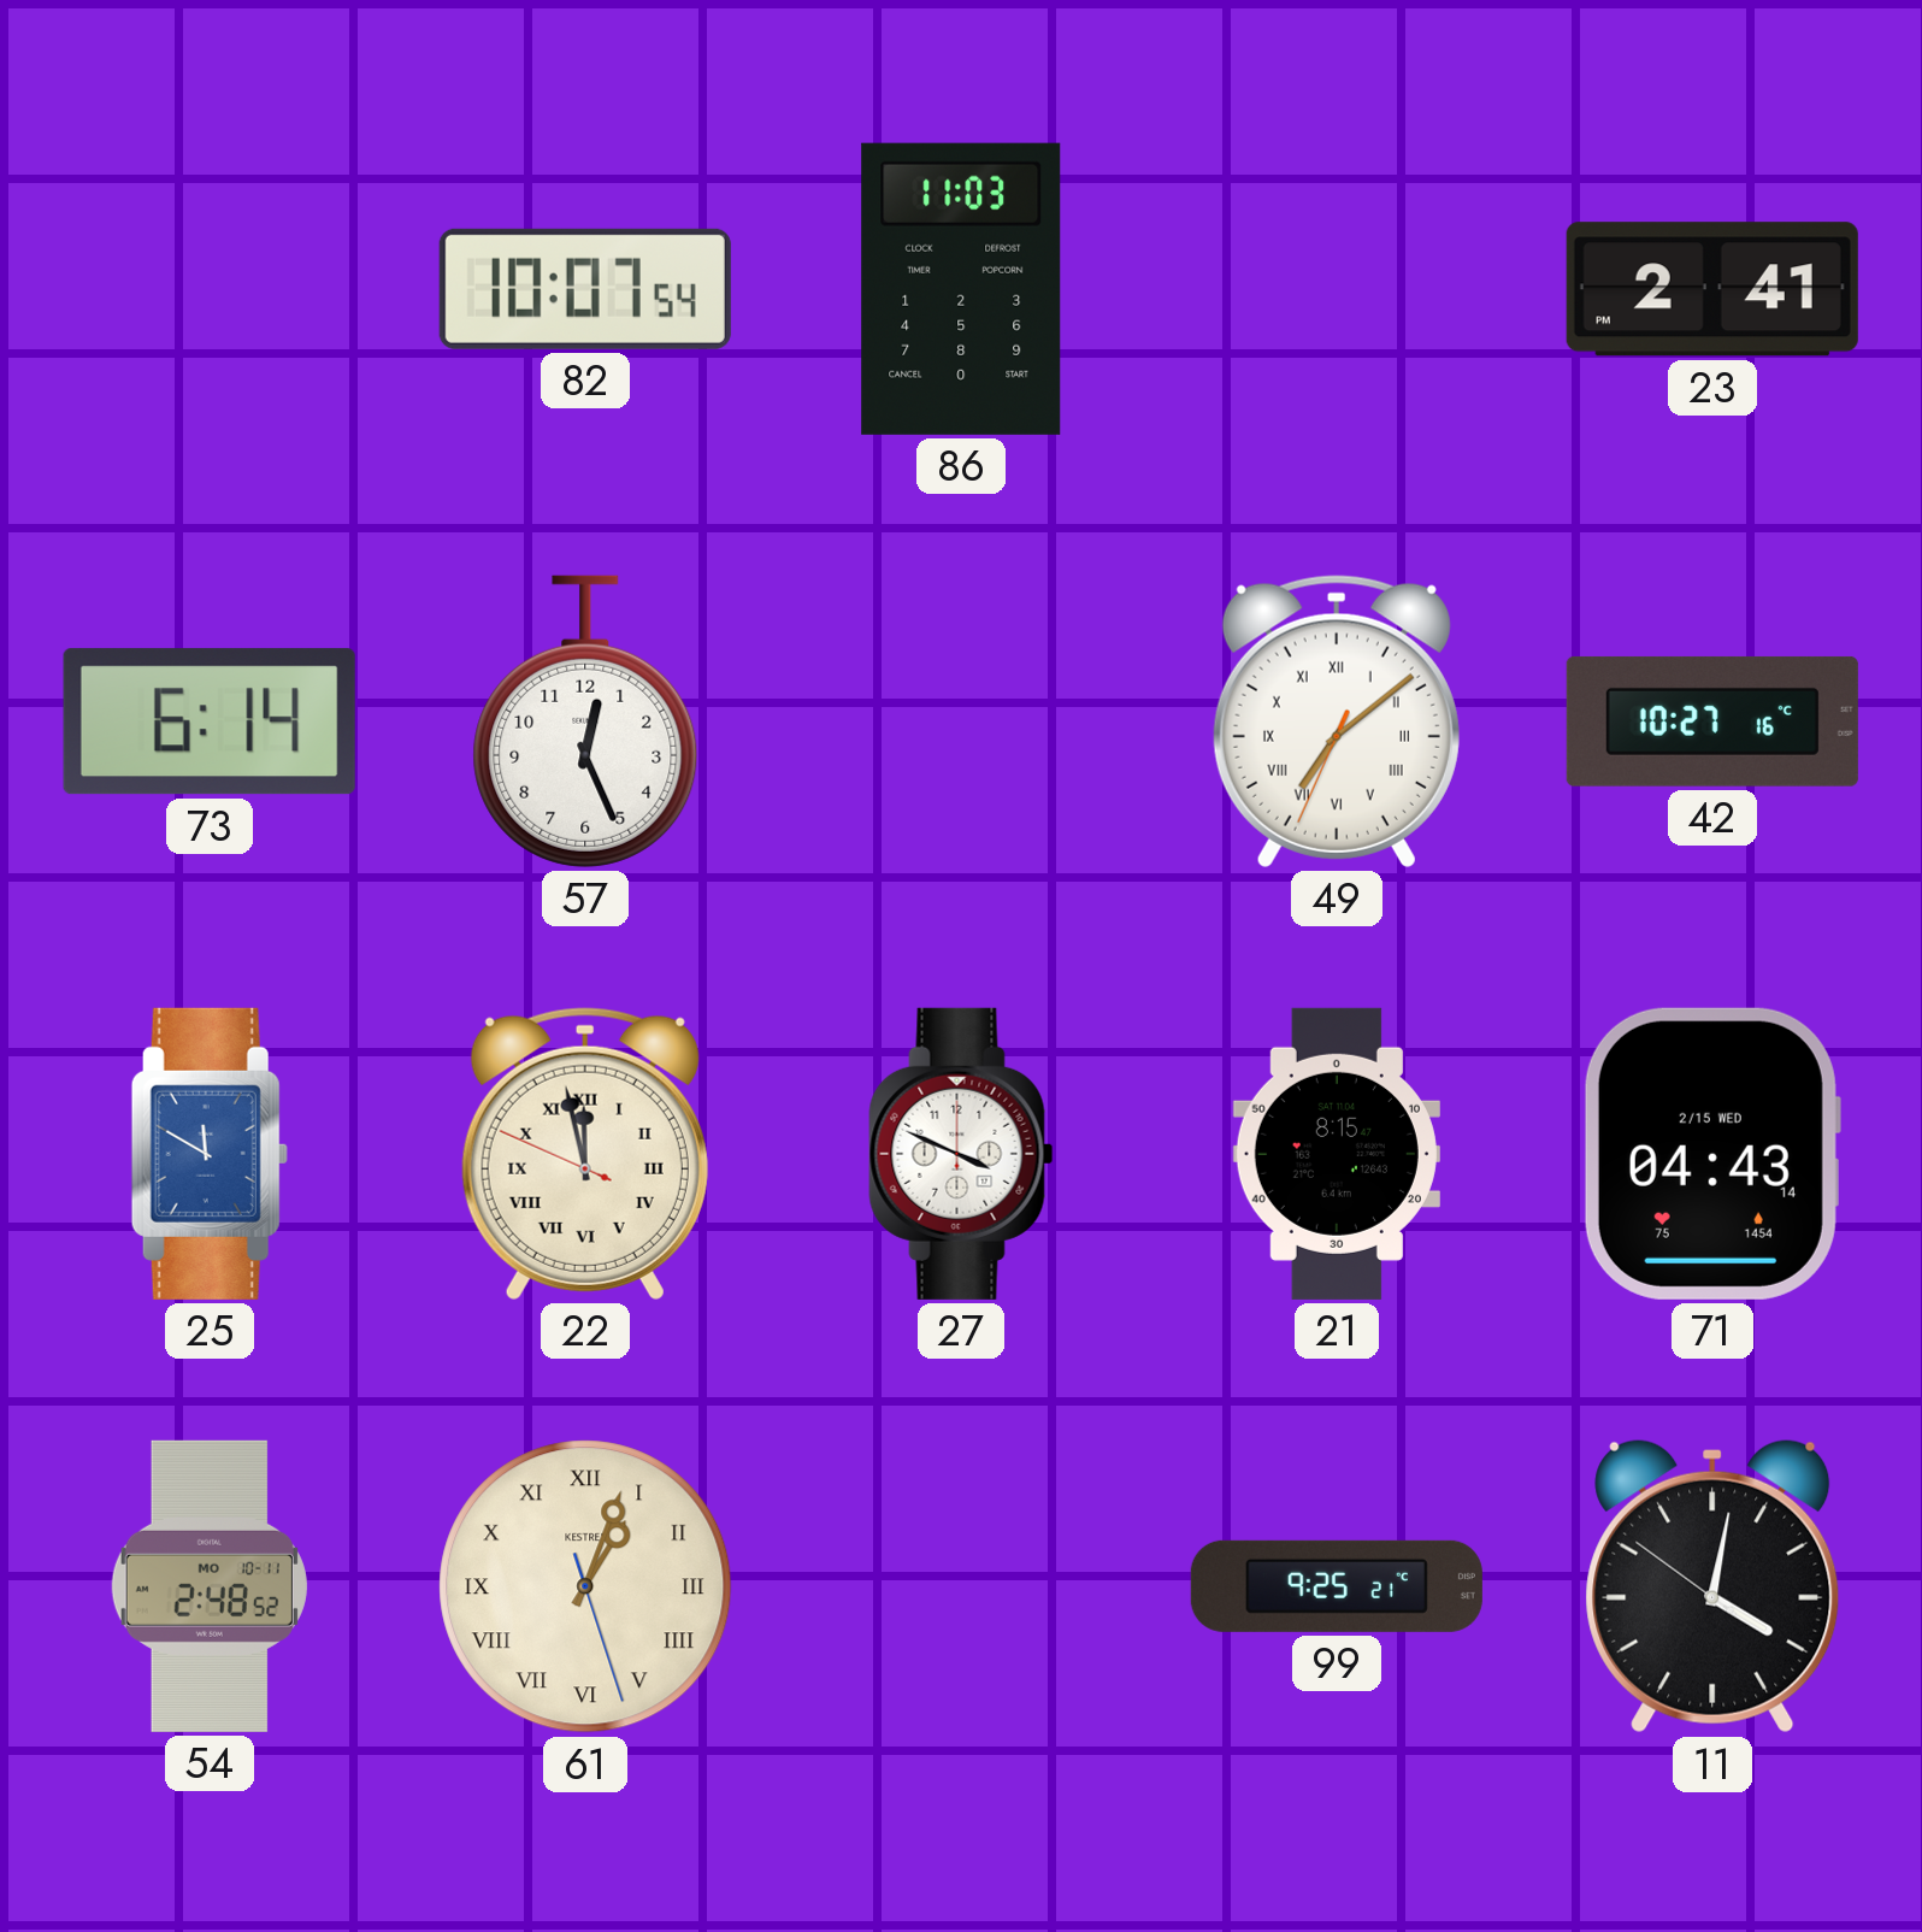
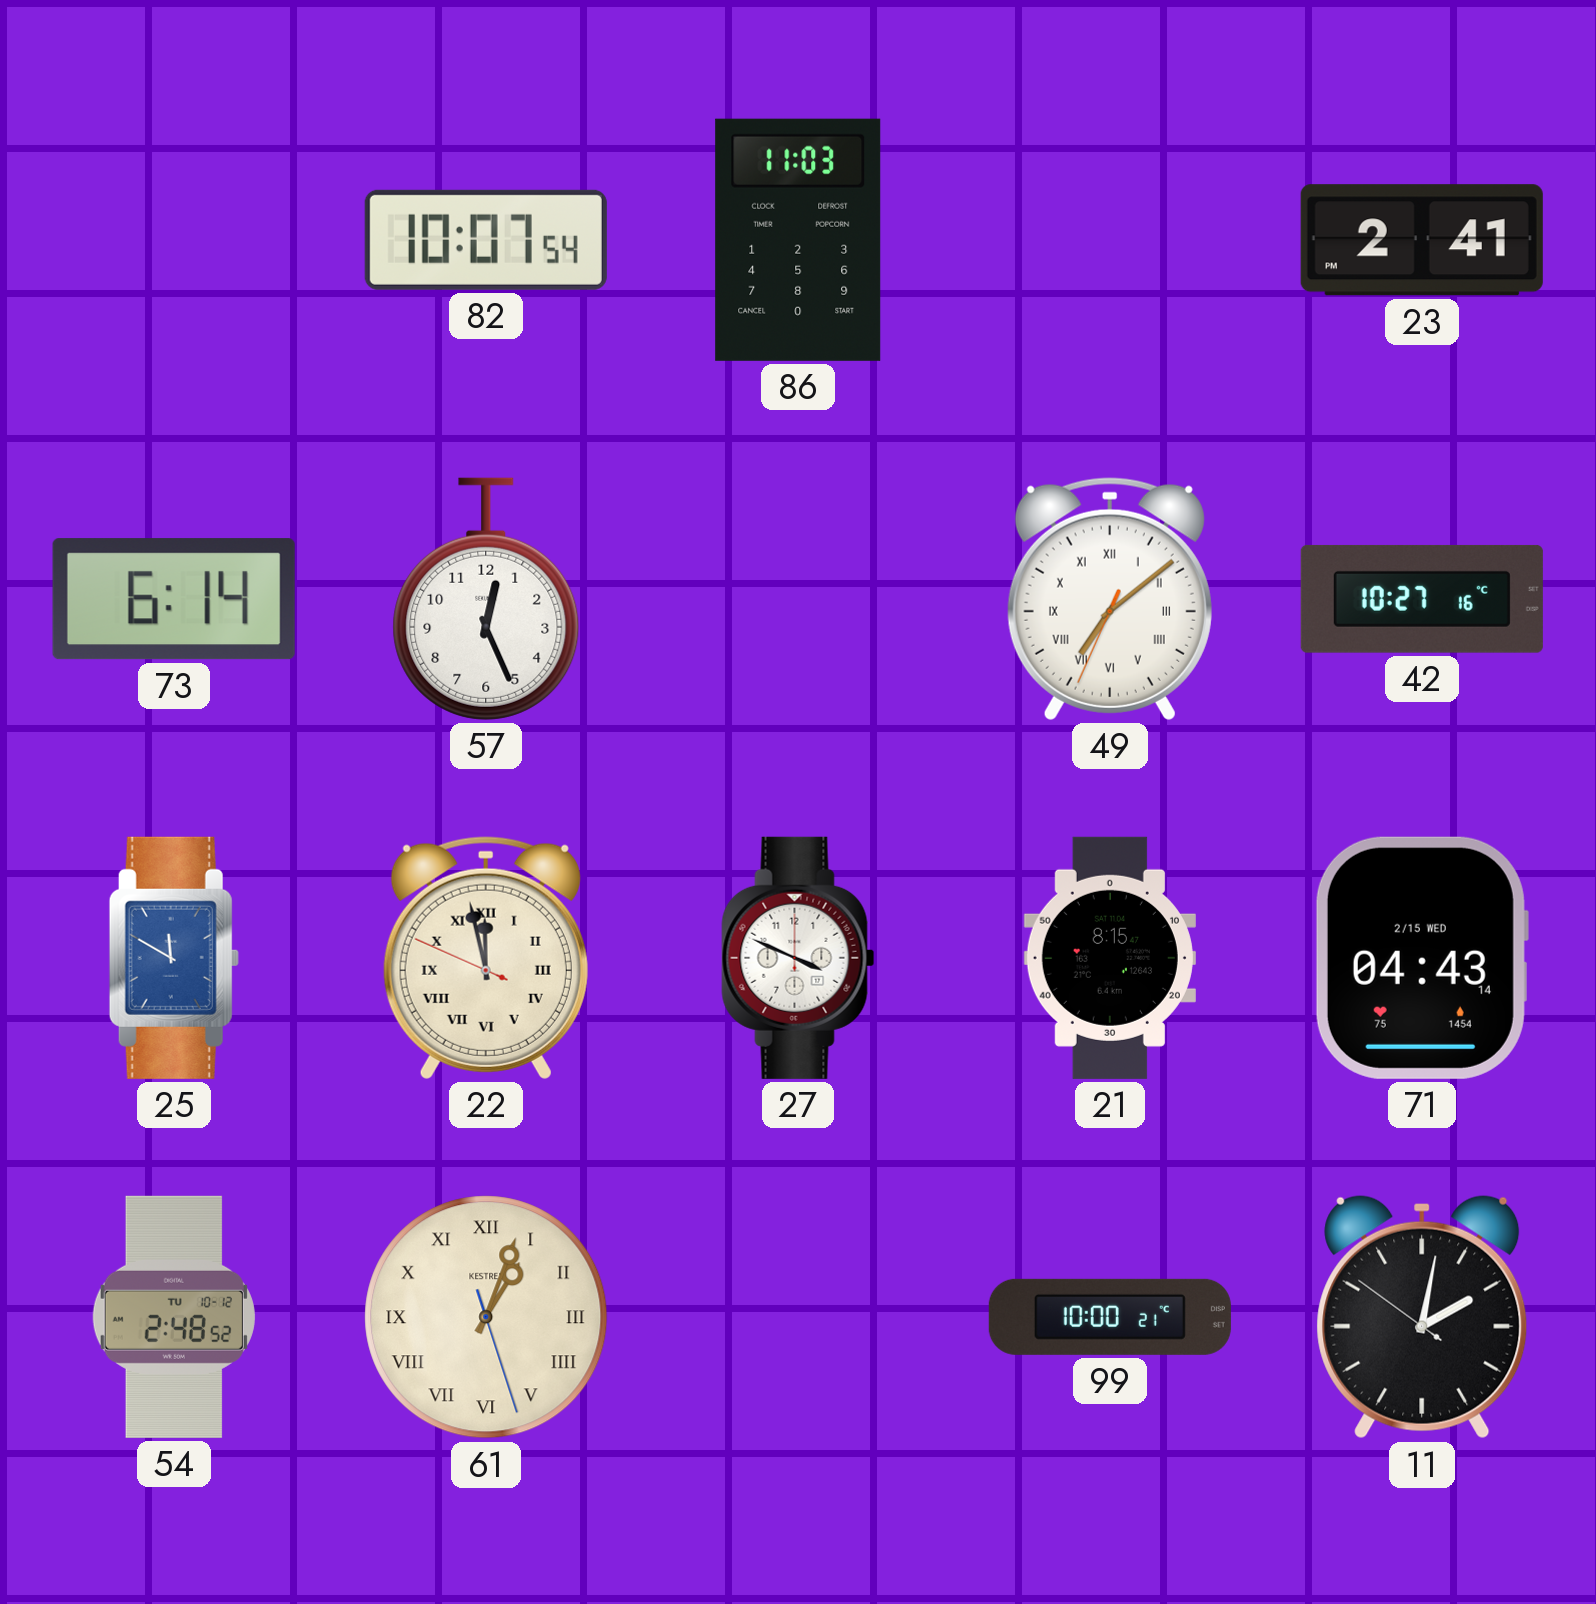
54 date: MO 10-11 -> TU 10-12
99: 9:25 -> 10:00
11: 4:01 -> 2:01
